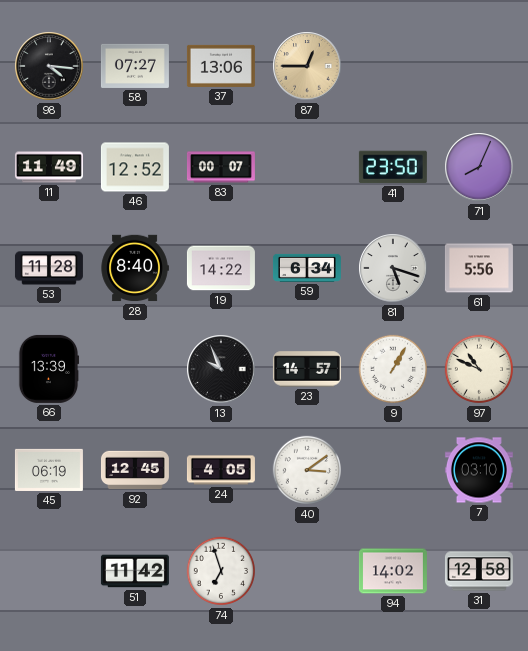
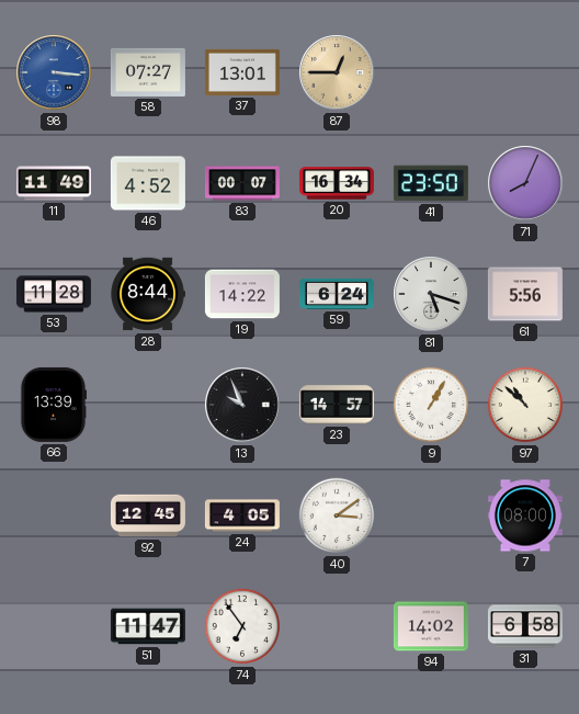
98: 4:16 -> 3:16
98 dial: black -> blue
37: 13:06 -> 13:01
46: 12:52 -> 4:52
20: none -> 16:34
28: 8:40 -> 8:44
59: 6:34 -> 6:24
97: 10:49 -> 10:52
45: 06:19 -> none
7: 03:10 -> 08:00
51: 11:42 -> 11:47
74: 6:57 -> 6:54
31: 12:58 -> 6:58
